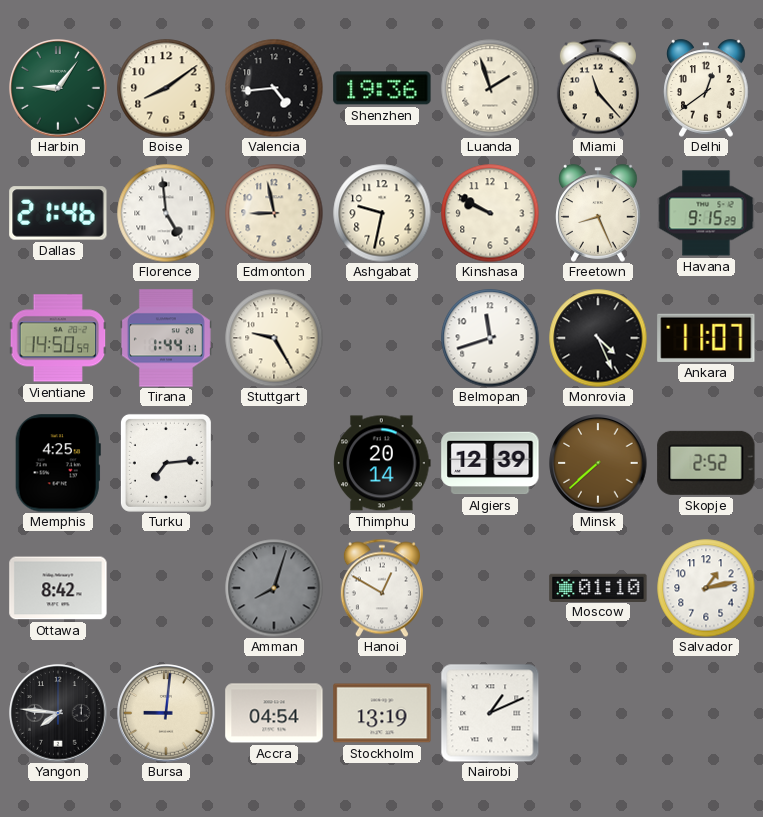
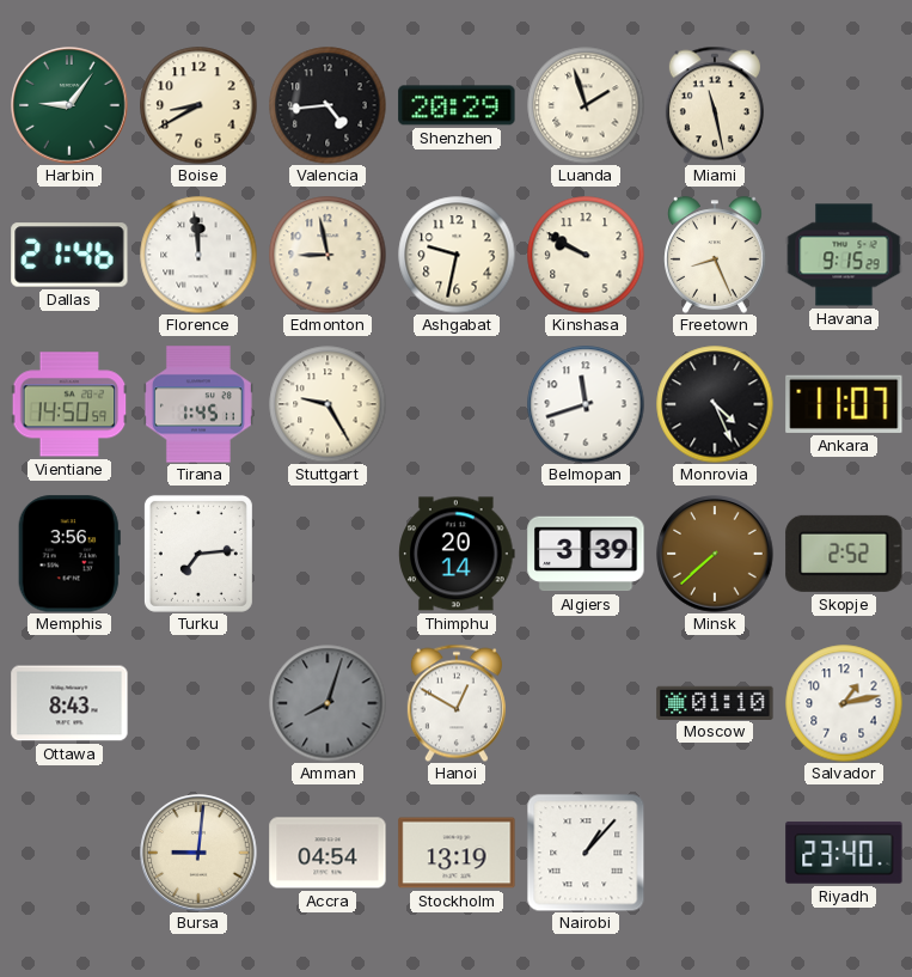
Boise: 8:09 -> 8:40
Shenzhen: 19:36 -> 20:29
Miami: 11:23 -> 11:28
Delhi: 12:39 -> none
Florence: 4:59 -> 11:59
Tirana: 1:44 -> 1:45
Memphis: 4:25 -> 3:56
Algiers: 12:39 -> 3:39
Ottawa: 8:42 -> 8:43
Yangon: 7:46 -> none
Nairobi: 1:11 -> 1:07
Riyadh: none -> 23:40
